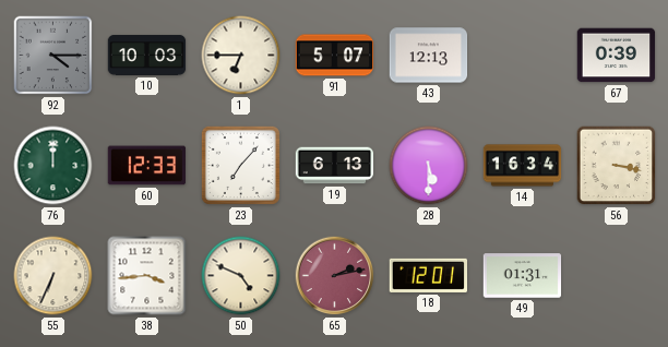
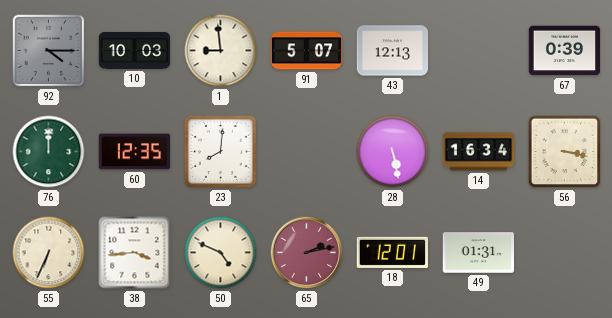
1: 6:45 -> 8:59
60: 12:33 -> 12:35
23: 7:07 -> 8:01
19: 6:13 -> none
28: 5:30 -> 5:28
